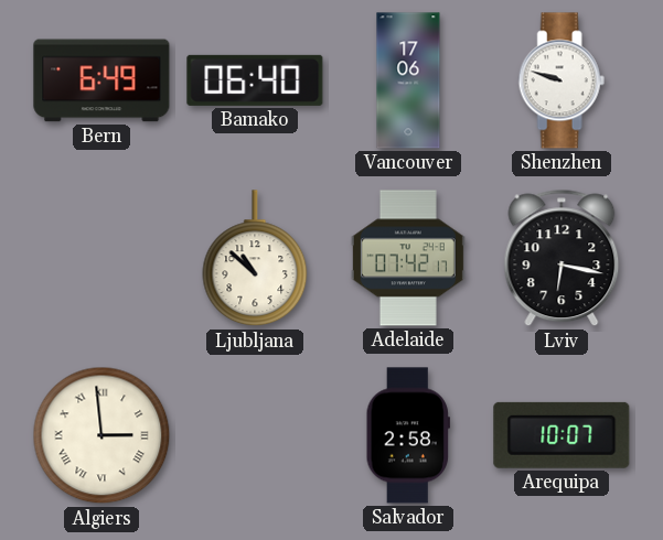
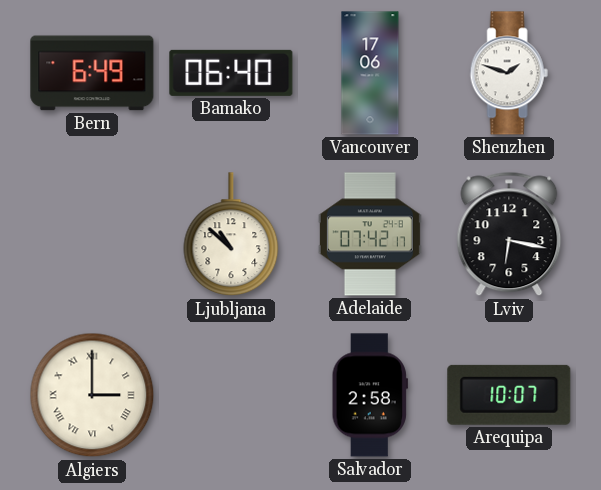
Shenzhen: 9:48 -> 1:48
Algiers: 2:59 -> 3:00
